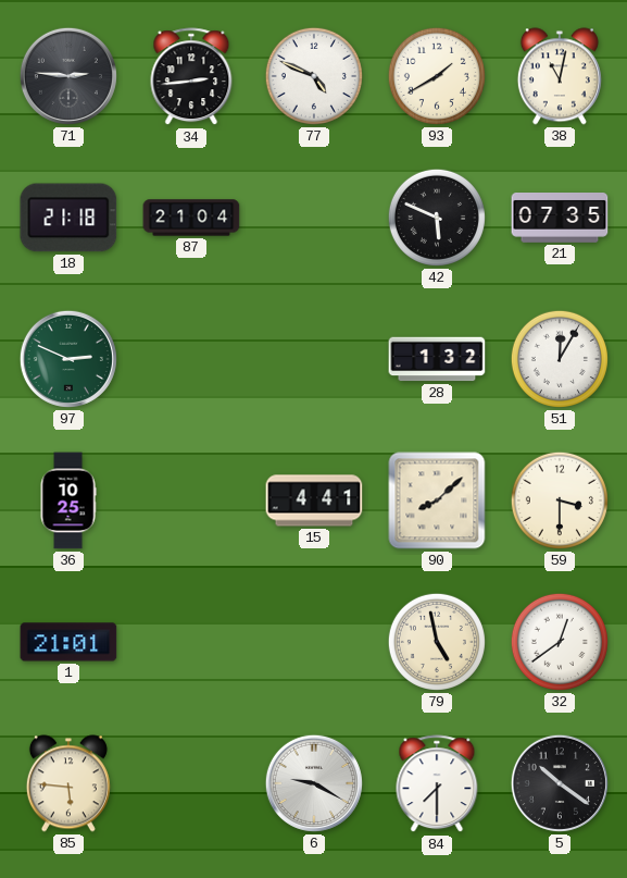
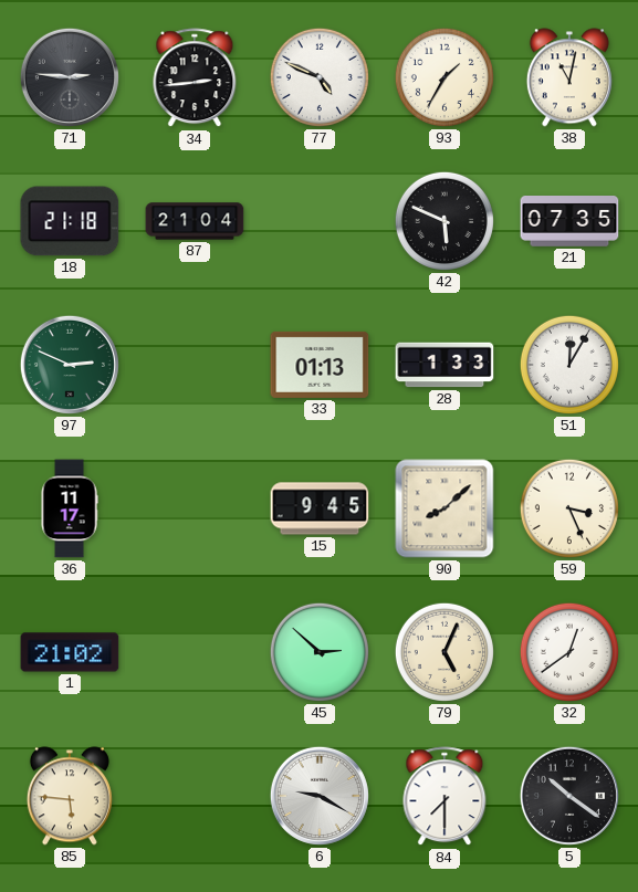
93: 1:40 -> 1:35
33: none -> 01:13
28: 1:32 -> 1:33
36: 10:25 -> 11:17
15: 4:41 -> 9:45
59: 3:30 -> 3:26
1: 21:01 -> 21:02
45: none -> 2:52
79: 4:58 -> 5:04
